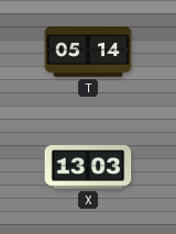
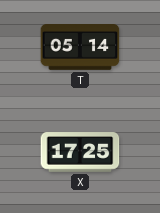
X: 13:03 -> 17:25
